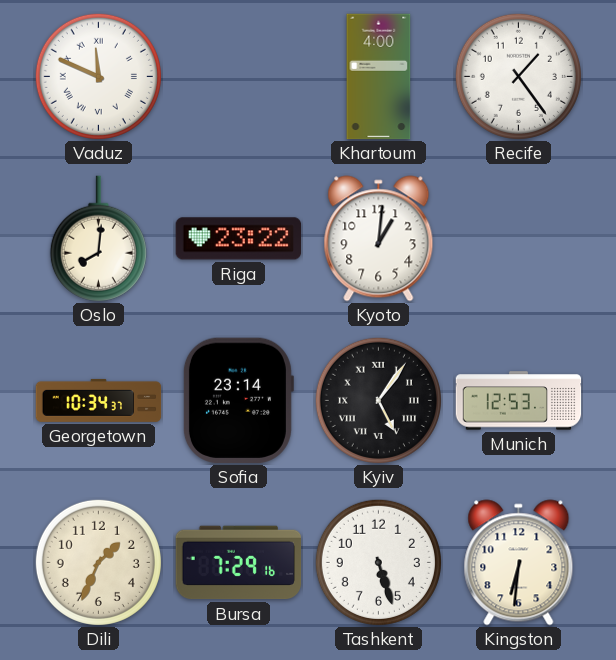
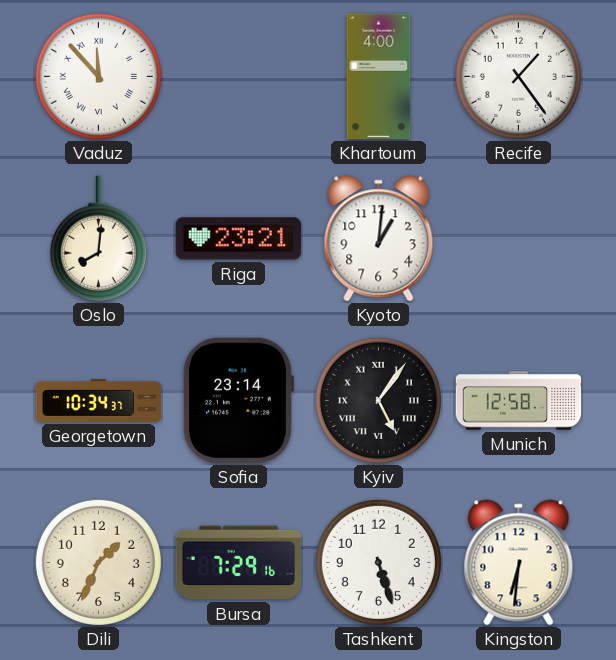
Vaduz: 11:49 -> 11:53
Riga: 23:22 -> 23:21
Munich: 12:53 -> 12:58
